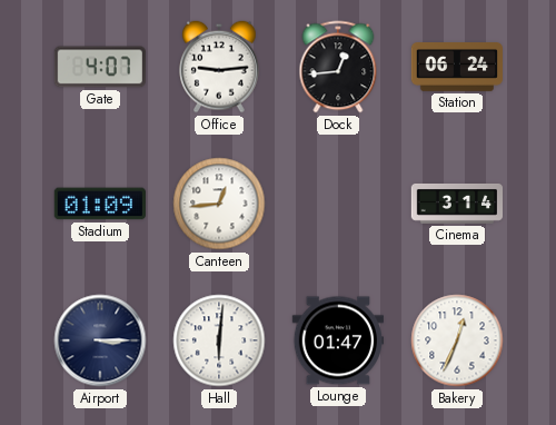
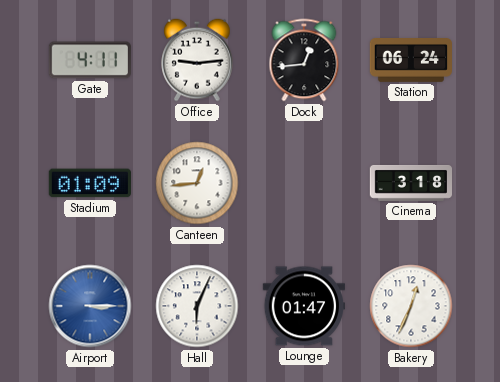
Gate: 4:07 -> 4:11
Cinema: 3:14 -> 3:18
Airport dial: navy -> blue
Hall: 6:01 -> 6:04
